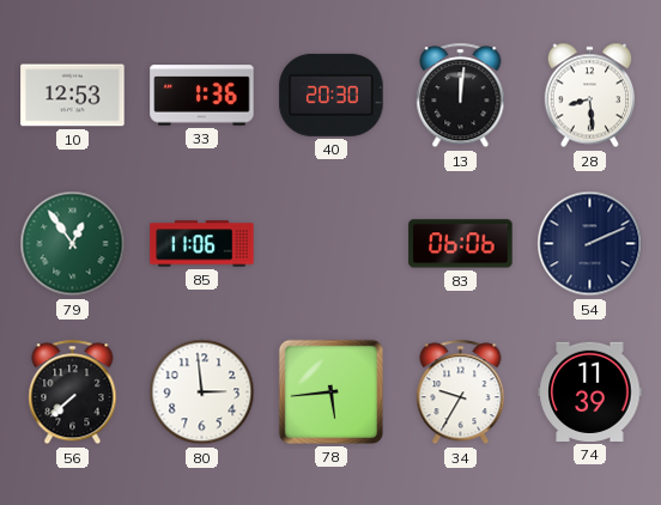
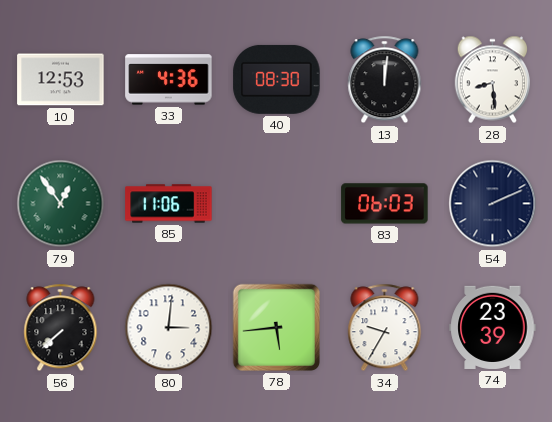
33: 1:36 -> 4:36
40: 20:30 -> 08:30
83: 06:06 -> 06:03
80: 2:59 -> 3:01
74: 11:39 -> 23:39
